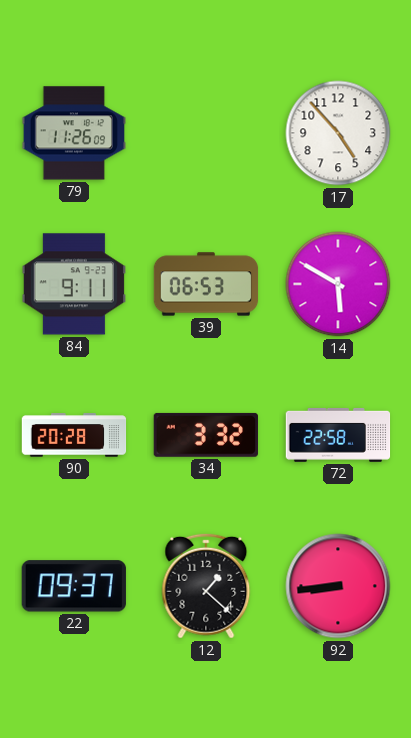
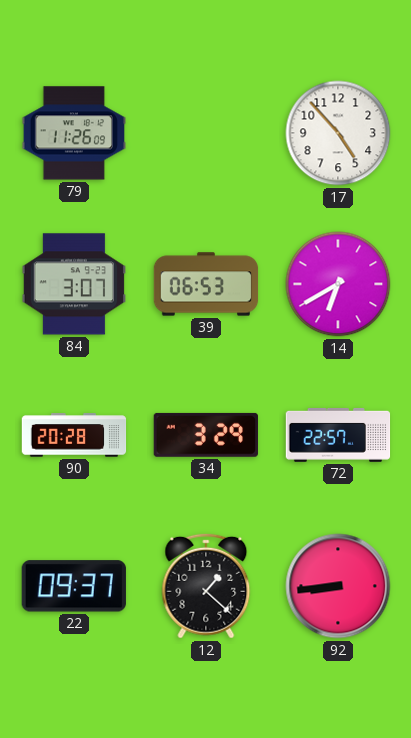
84: 9:11 -> 3:07
14: 5:50 -> 6:40
34: 3:32 -> 3:29
72: 22:58 -> 22:57
